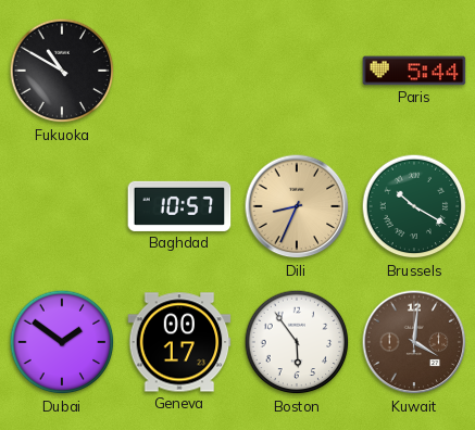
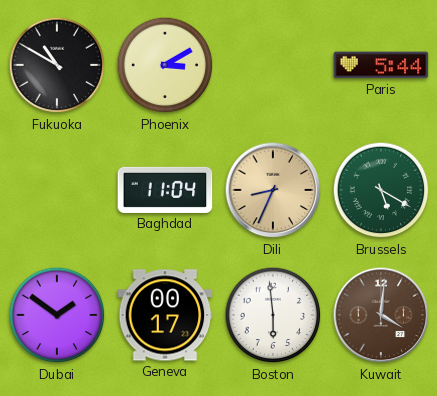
Phoenix: none -> 3:10
Baghdad: 10:57 -> 11:04
Brussels: 10:20 -> 5:20
Boston: 5:54 -> 5:59
